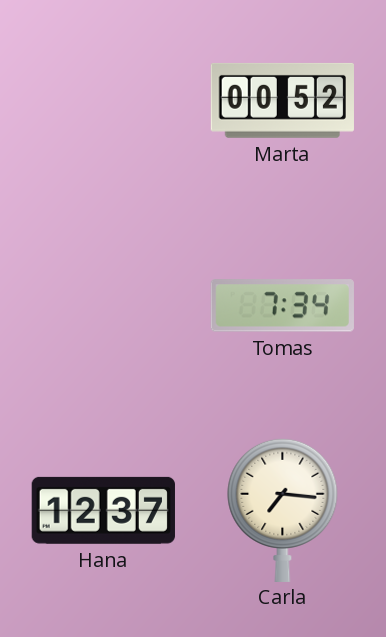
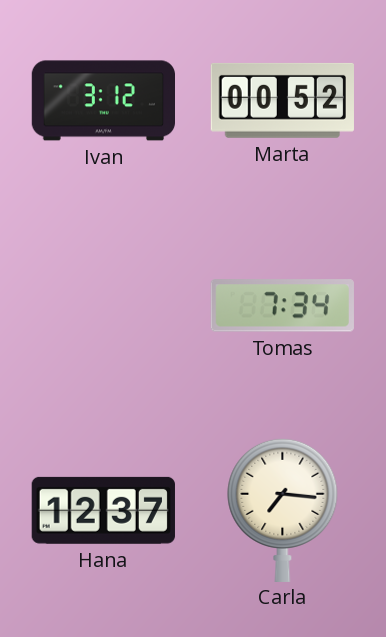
Ivan: none -> 3:12
